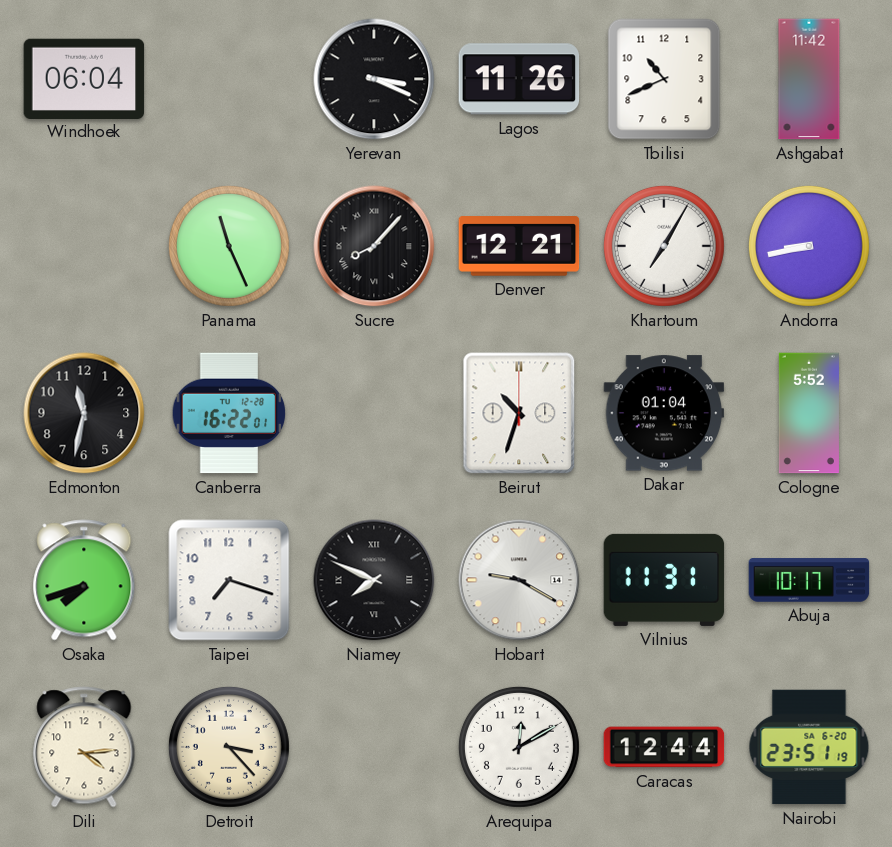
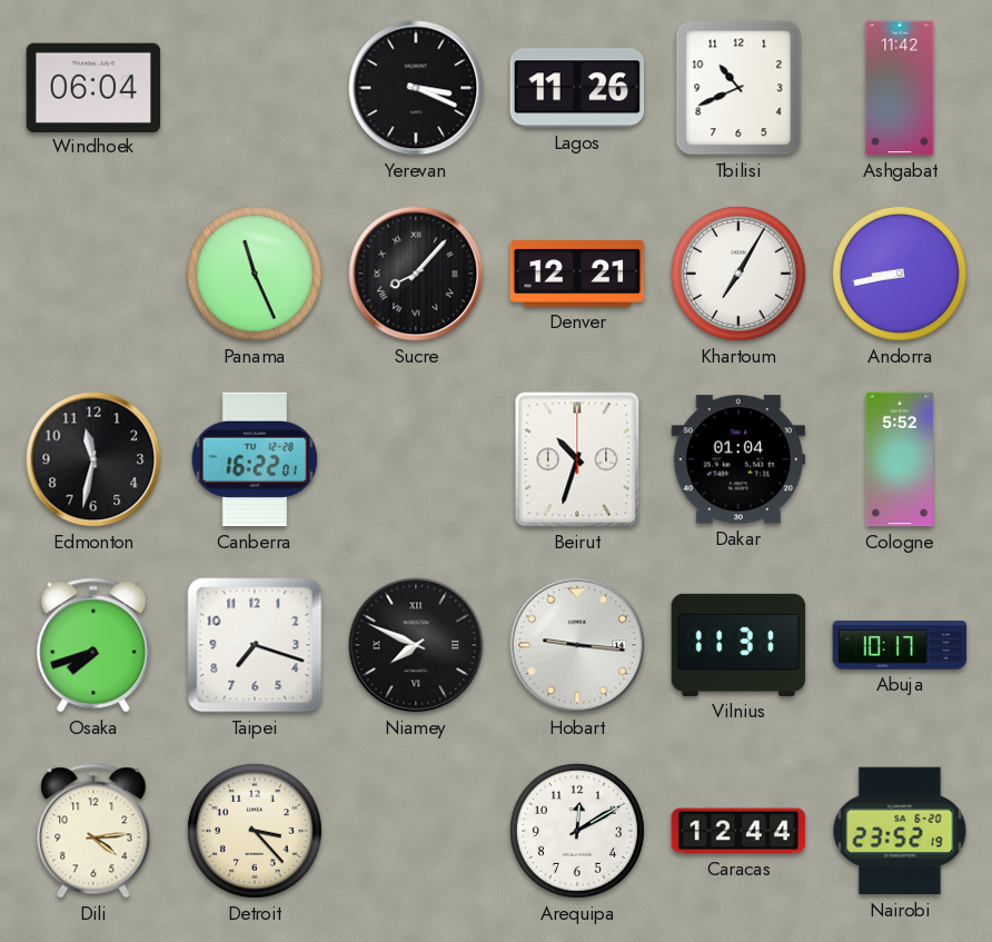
Hobart: 9:20 -> 9:16
Nairobi: 23:51 -> 23:52
